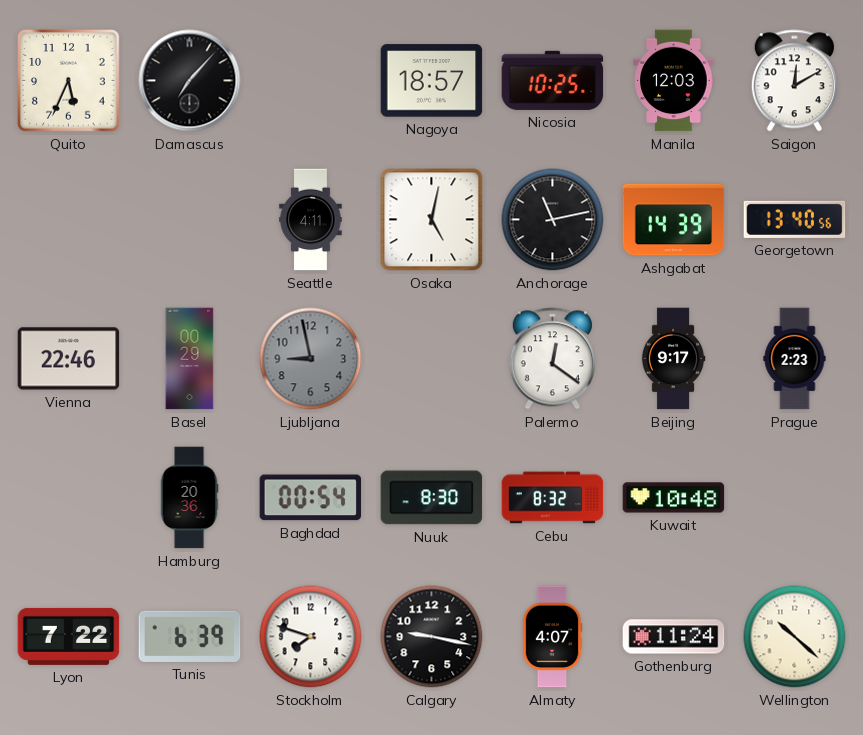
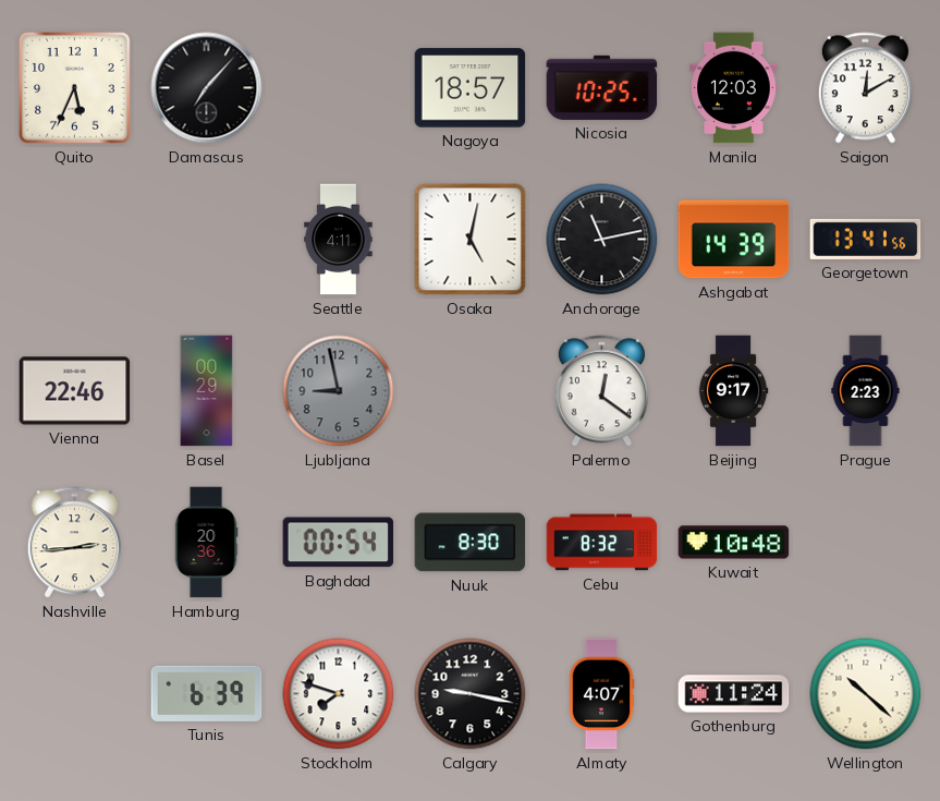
Georgetown: 13:40 -> 13:41
Nashville: none -> 2:44
Lyon: 7:22 -> none
